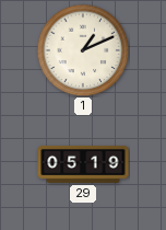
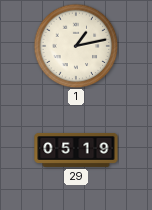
1: 1:11 -> 1:13
